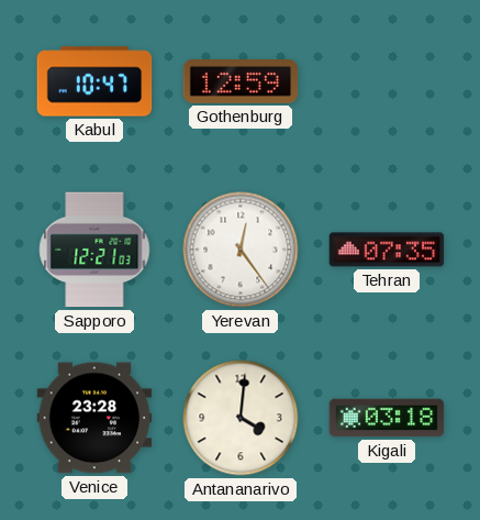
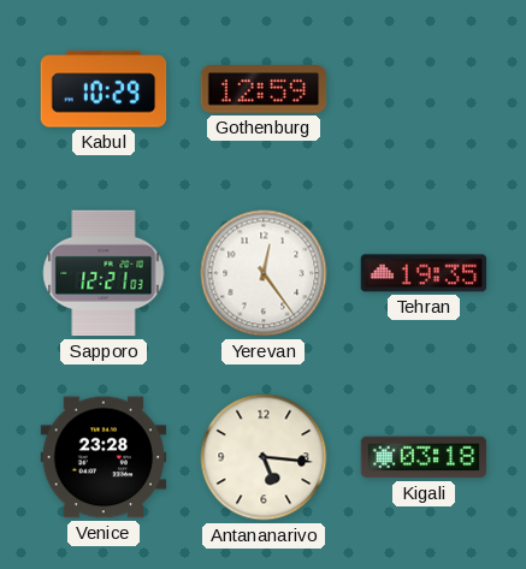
Kabul: 10:47 -> 10:29
Tehran: 07:35 -> 19:35
Antananarivo: 4:01 -> 5:16
